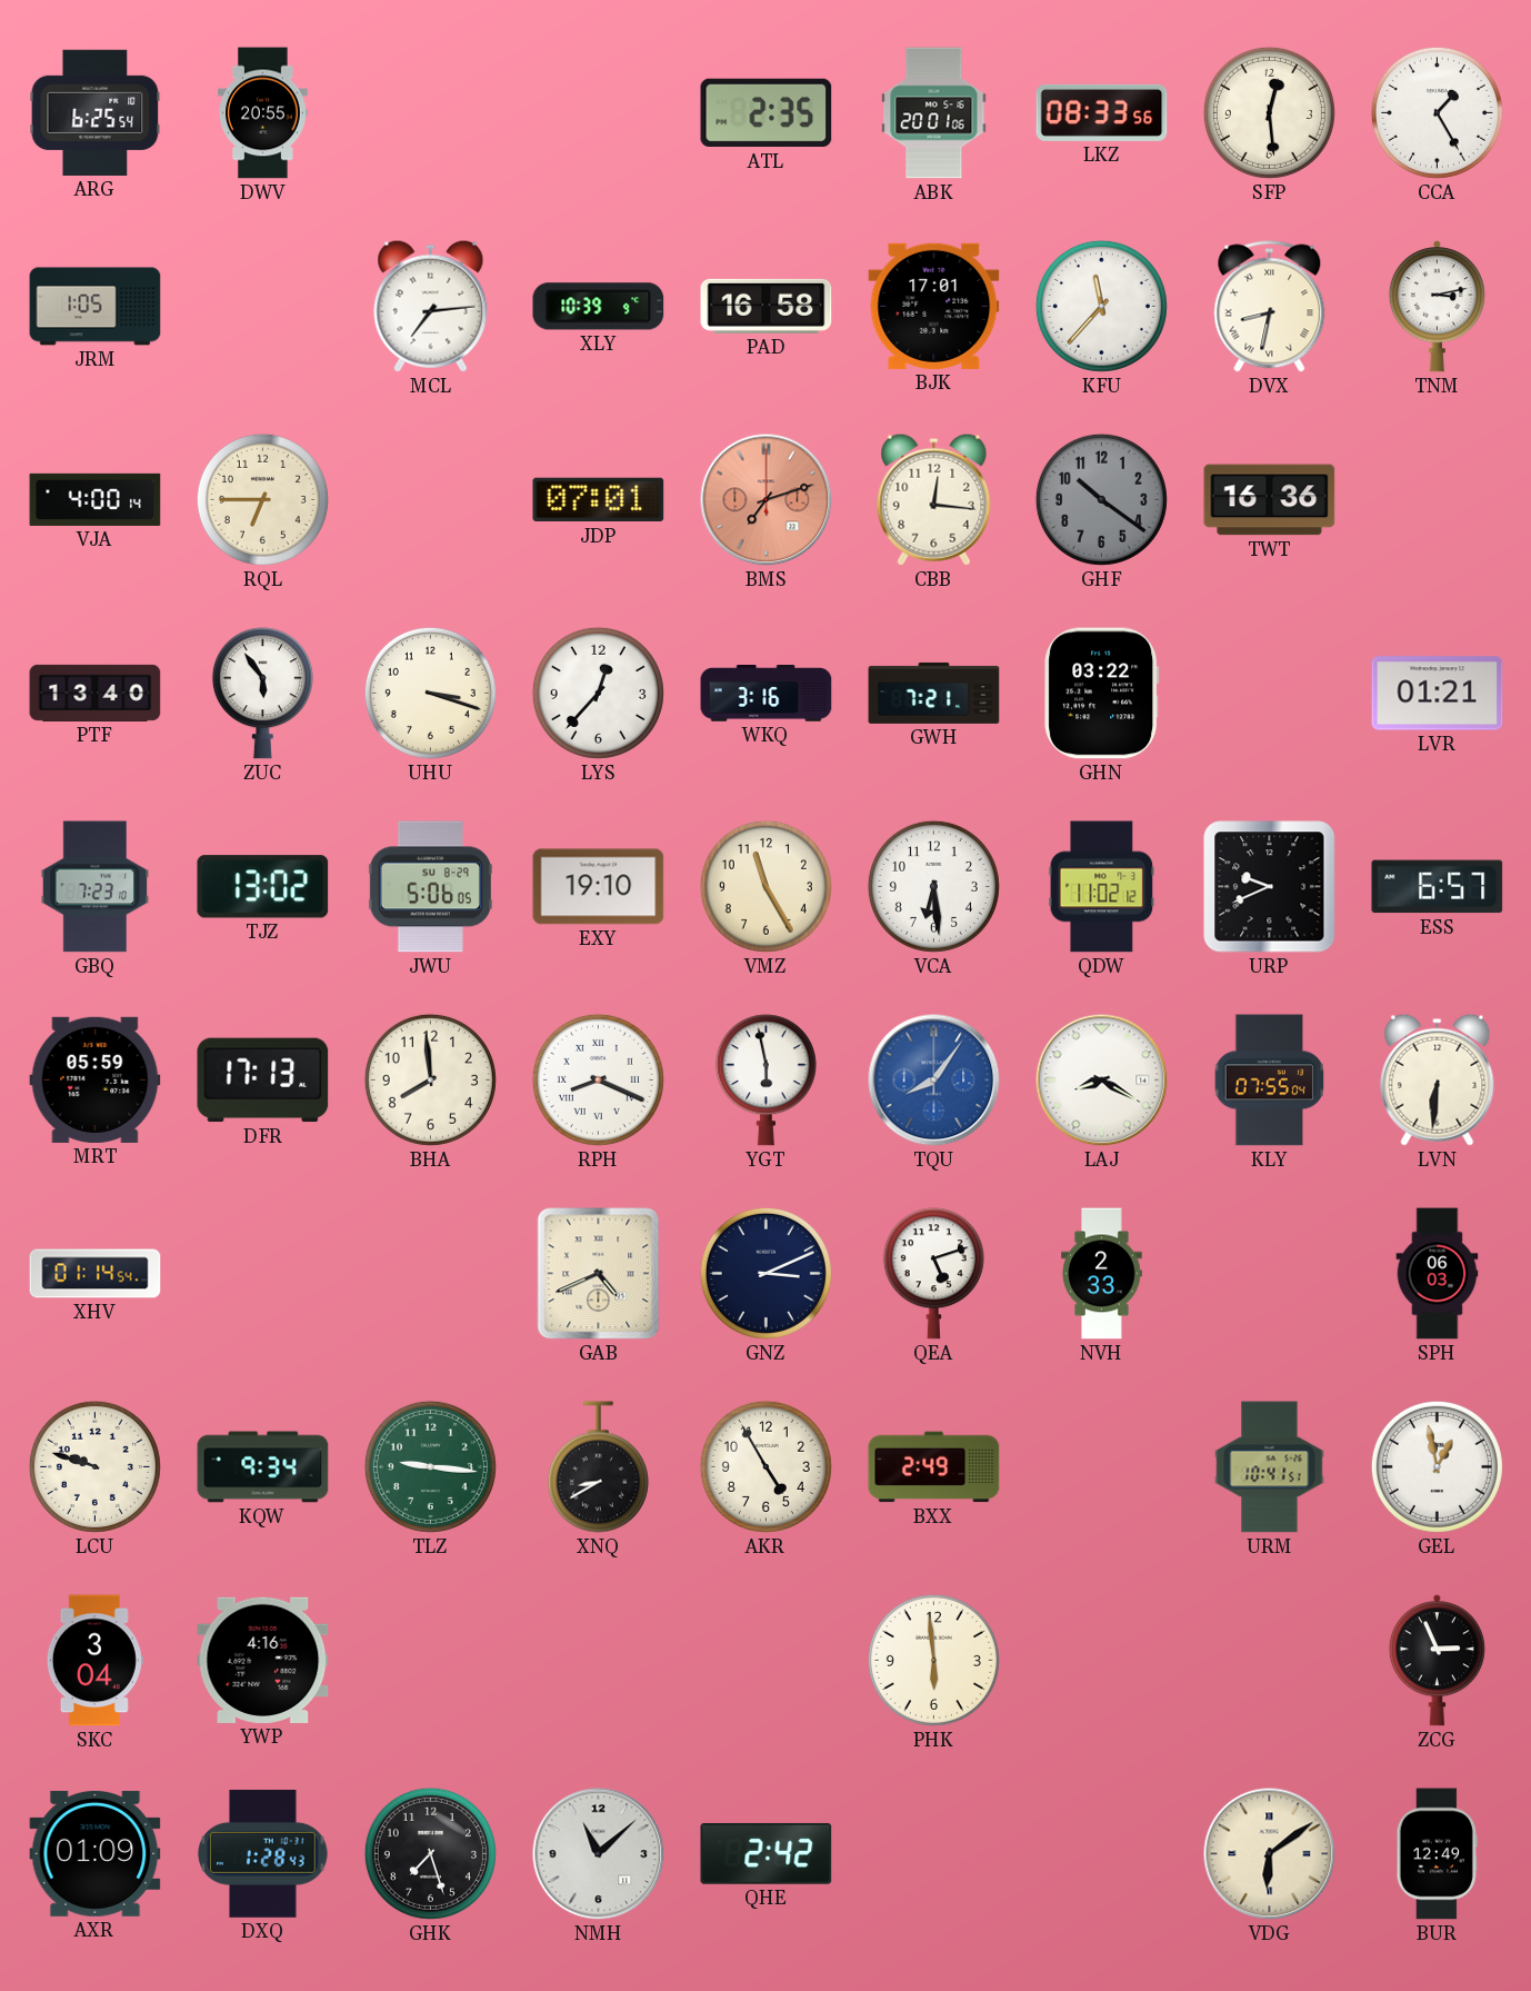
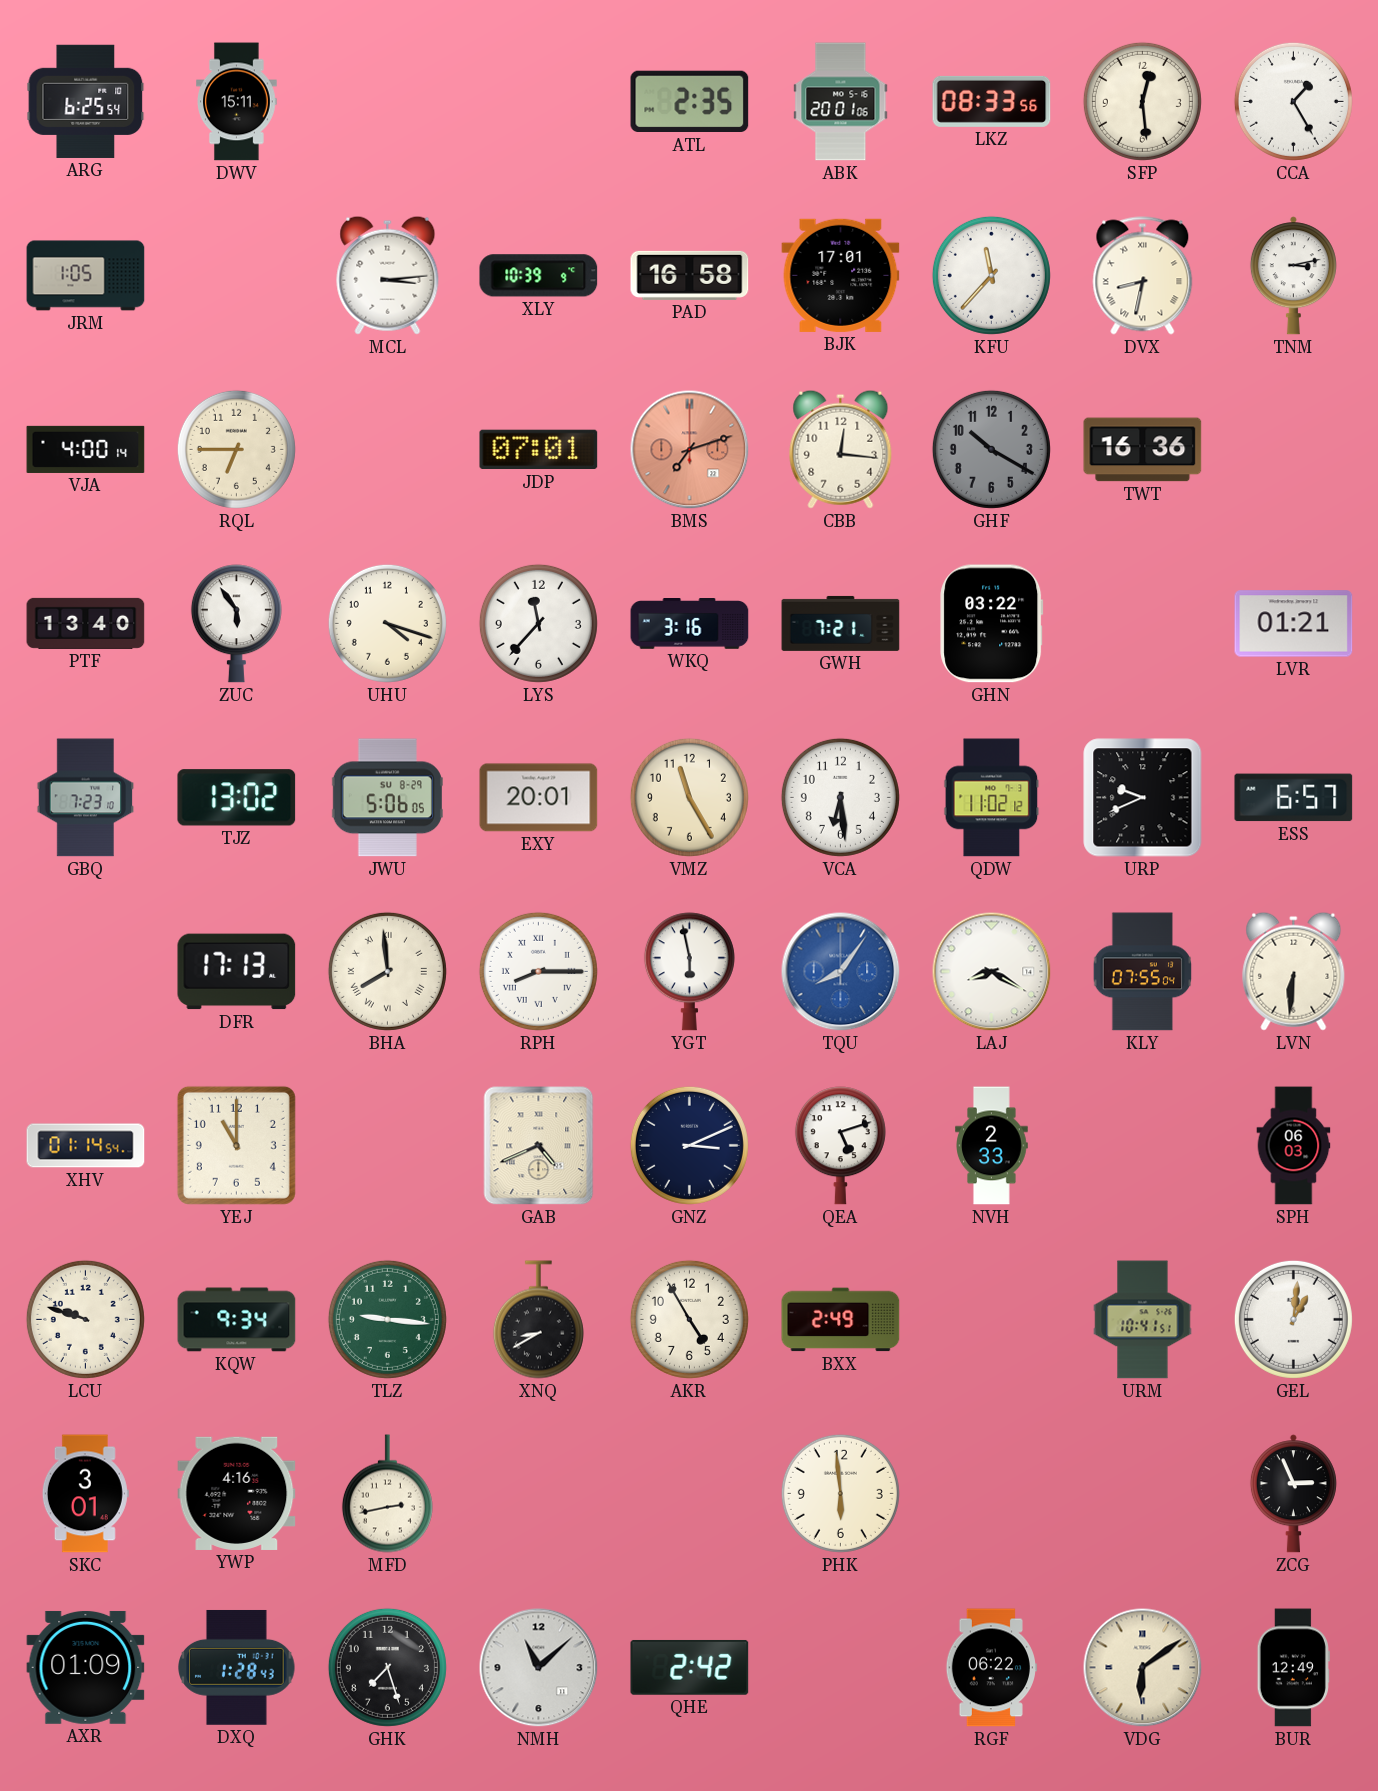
DWV: 20:55 -> 15:11
MCL: 7:14 -> 3:14
GHF: 10:21 -> 10:20
UHU: 3:18 -> 4:18
LYS: 12:37 -> 11:37
EXY: 19:10 -> 20:01
MRT: 05:59 -> none
BHA numerals: Arabic -> Roman
RPH: 8:19 -> 8:15
YEJ: none -> 11:00
GEL: 12:58 -> 1:01
SKC: 3:04 -> 3:01
MFD: none -> 2:43
RGF: none -> 06:22
